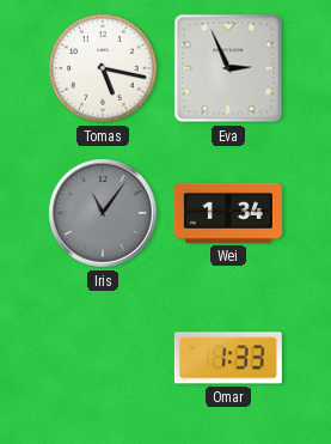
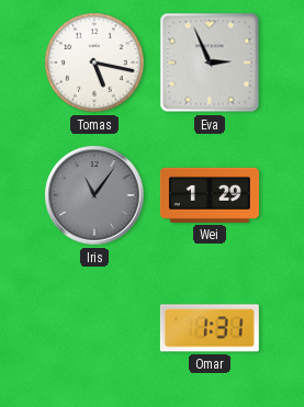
Wei: 1:34 -> 1:29
Omar: 1:33 -> 1:31
